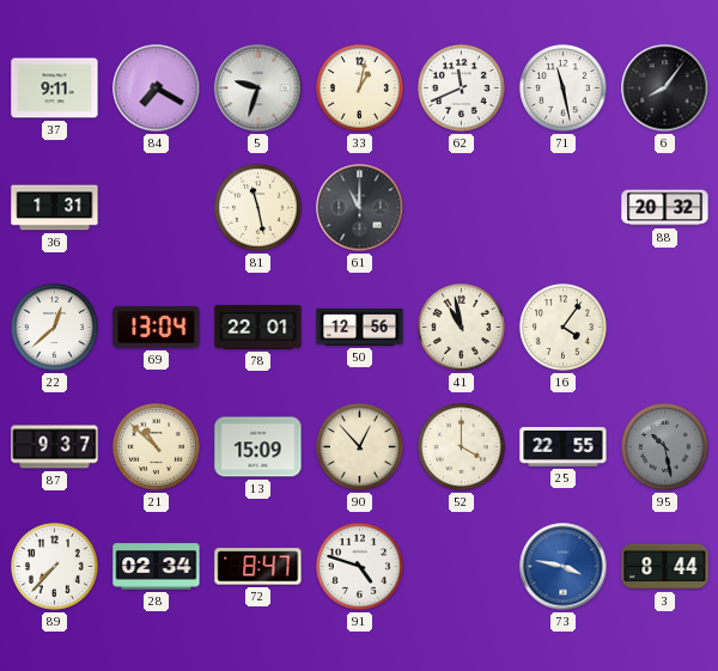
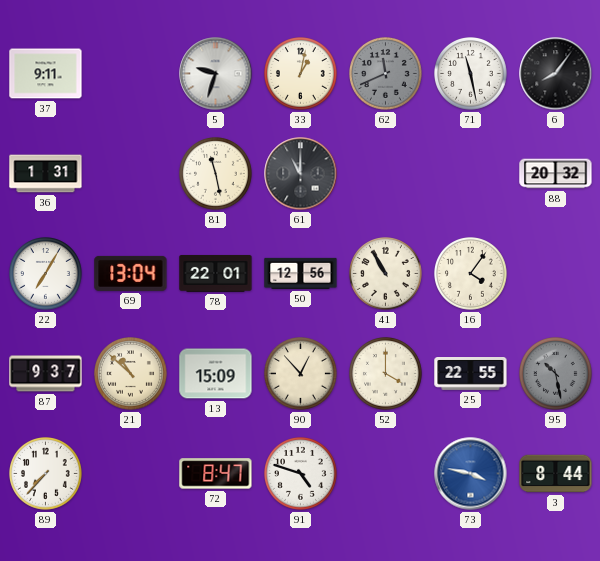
84: 7:20 -> none
62 dial: white -> grey
22: 12:38 -> 7:05
41: 10:58 -> 10:55
28: 02:34 -> none
